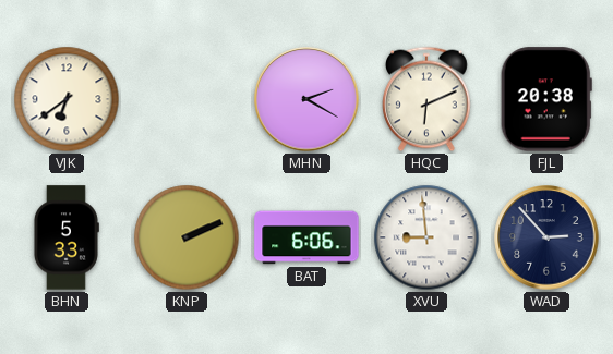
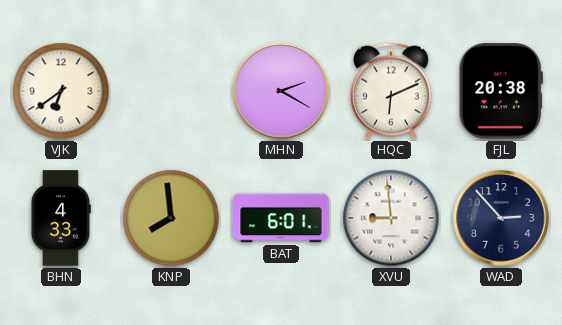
BHN: 5:33 -> 4:33
KNP: 2:11 -> 7:59
BAT: 6:06 -> 6:01
